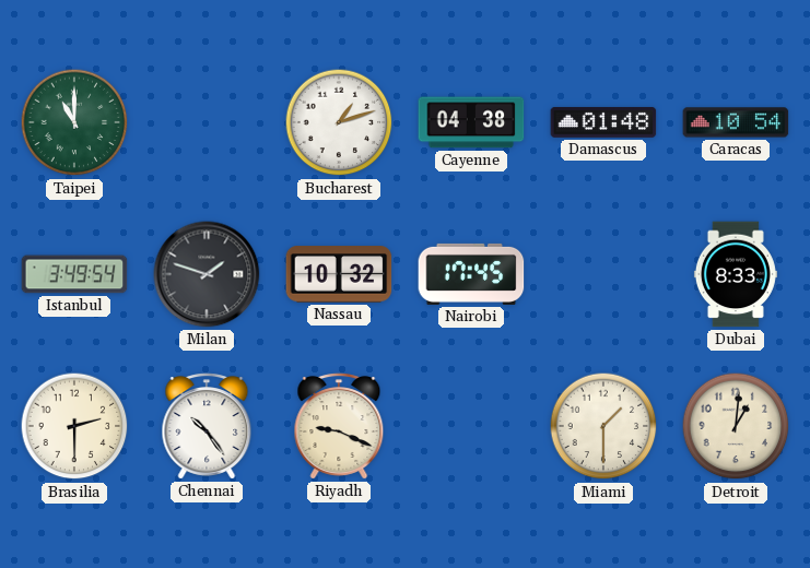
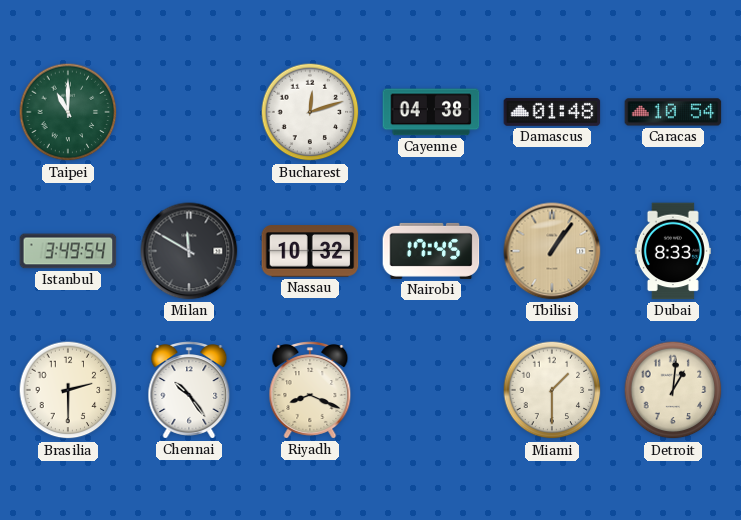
Bucharest: 1:12 -> 12:12
Milan: 1:48 -> 11:50
Tbilisi: none -> 1:06
Riyadh: 9:19 -> 8:19
